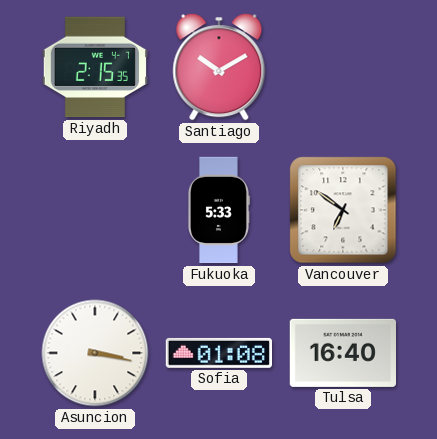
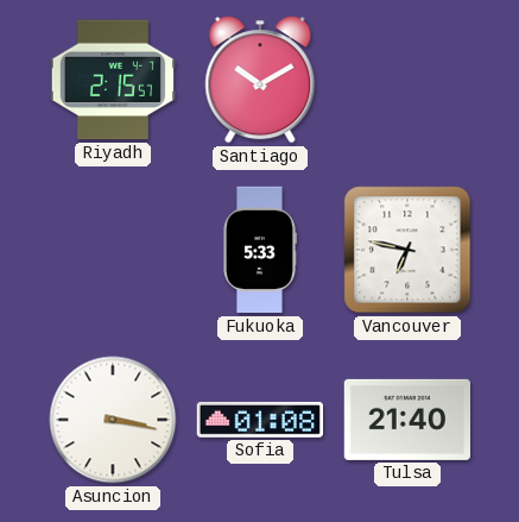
Riyadh: 2:15:35 -> 2:15:57
Vancouver: 6:51 -> 6:47
Tulsa: 16:40 -> 21:40
